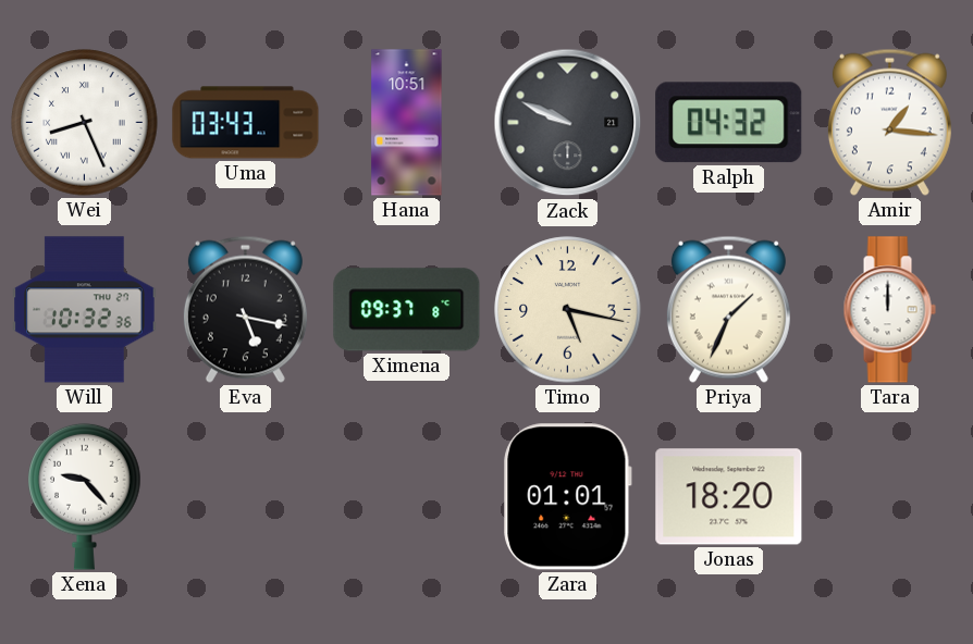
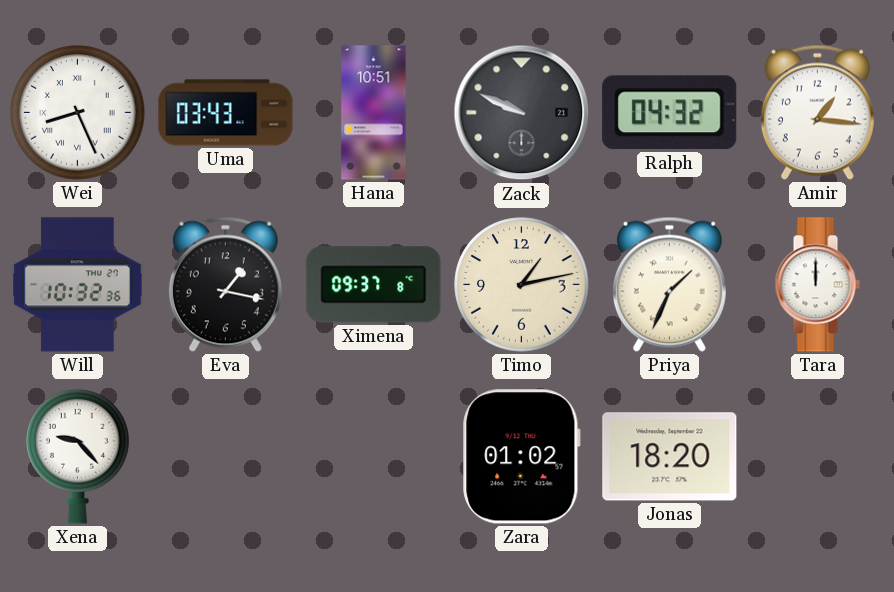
Eva: 5:17 -> 1:17
Timo: 5:17 -> 1:13
Zara: 01:01 -> 01:02
